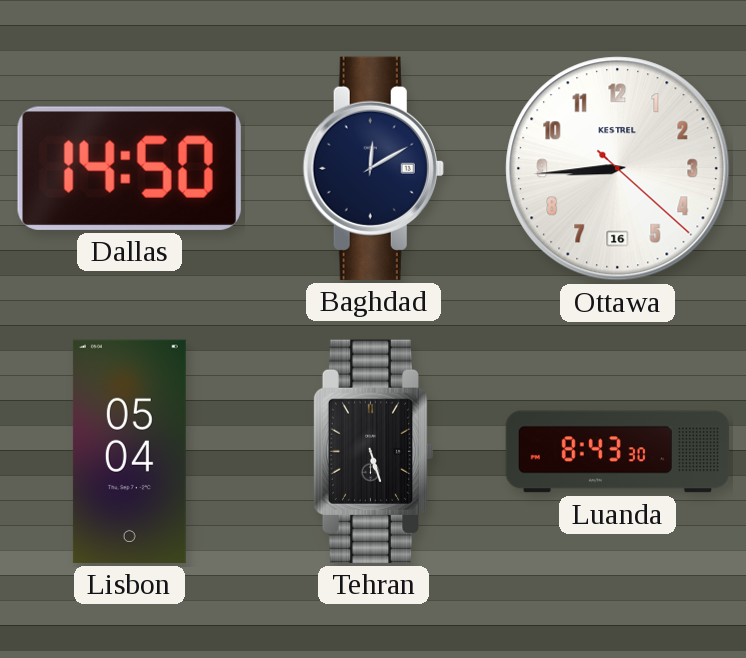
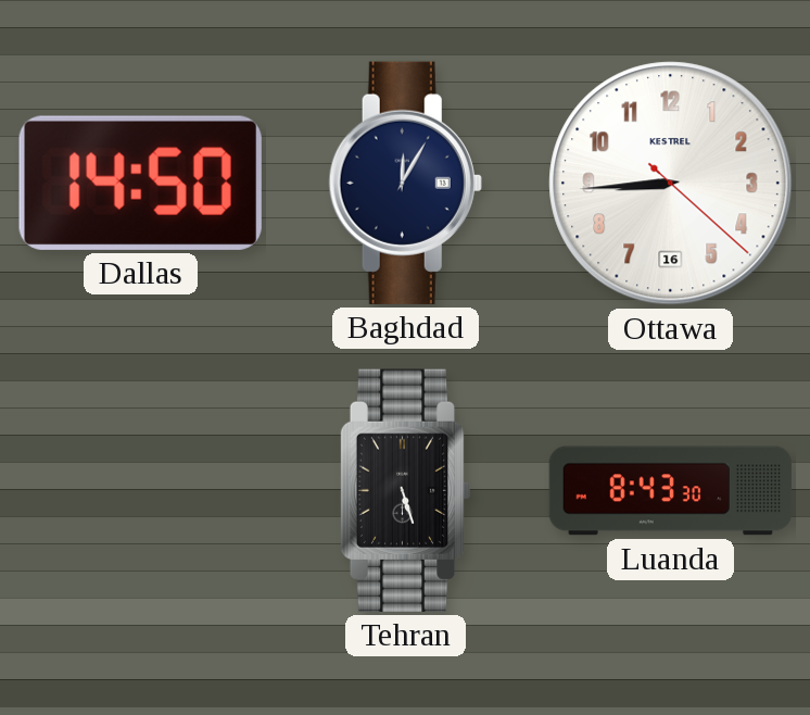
Baghdad: 12:10 -> 12:05
Lisbon: 05:04 -> none
